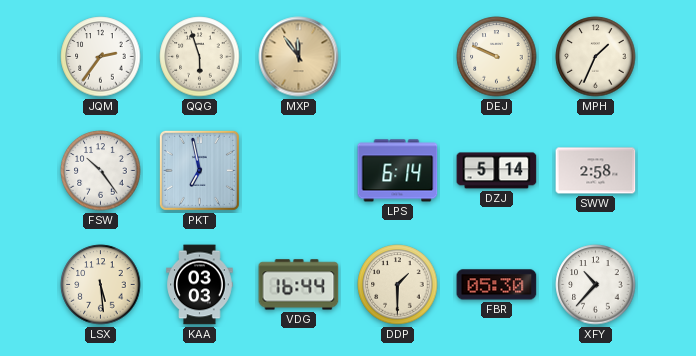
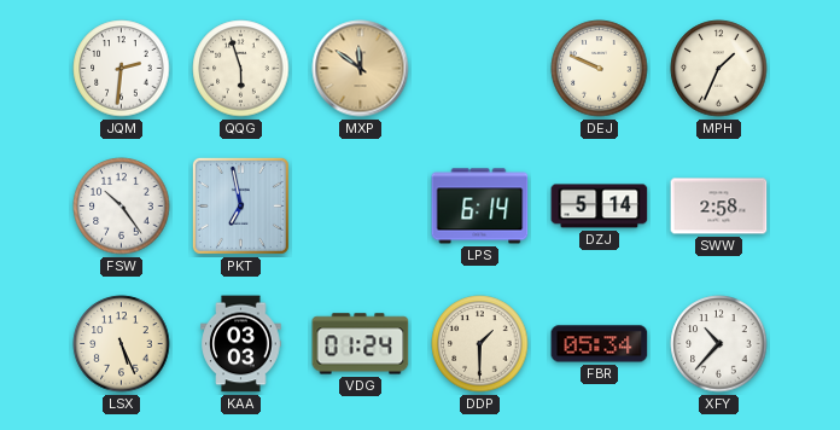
JQM: 2:36 -> 2:31
MXP: 11:54 -> 11:51
LSX: 5:29 -> 5:26
VDG: 16:44 -> 01:24
FBR: 05:30 -> 05:34
